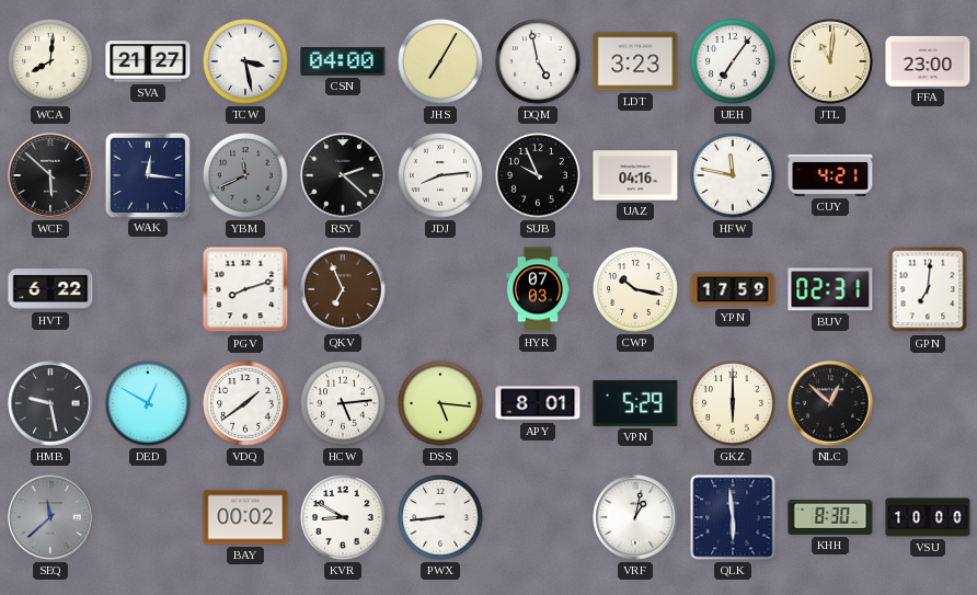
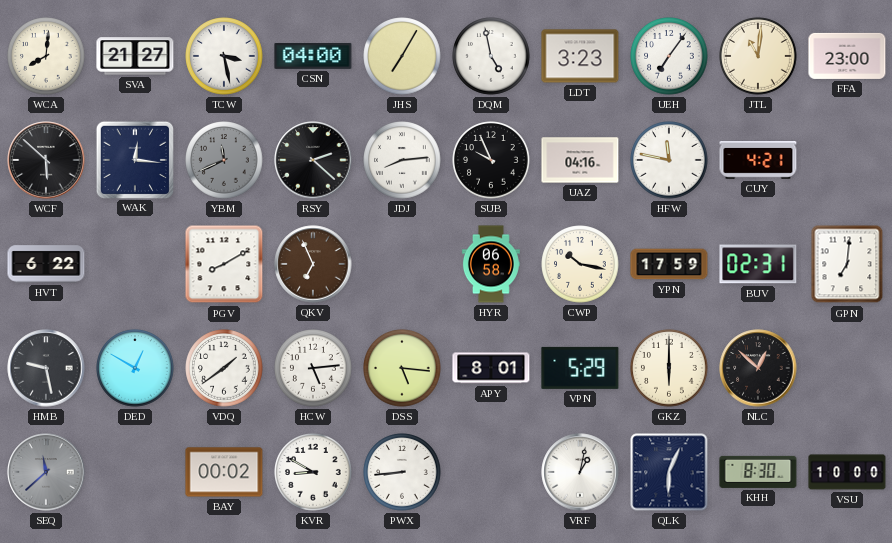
PGV: 8:12 -> 8:10
HYR: 07:03 -> 06:58
QLK: 5:59 -> 6:04
